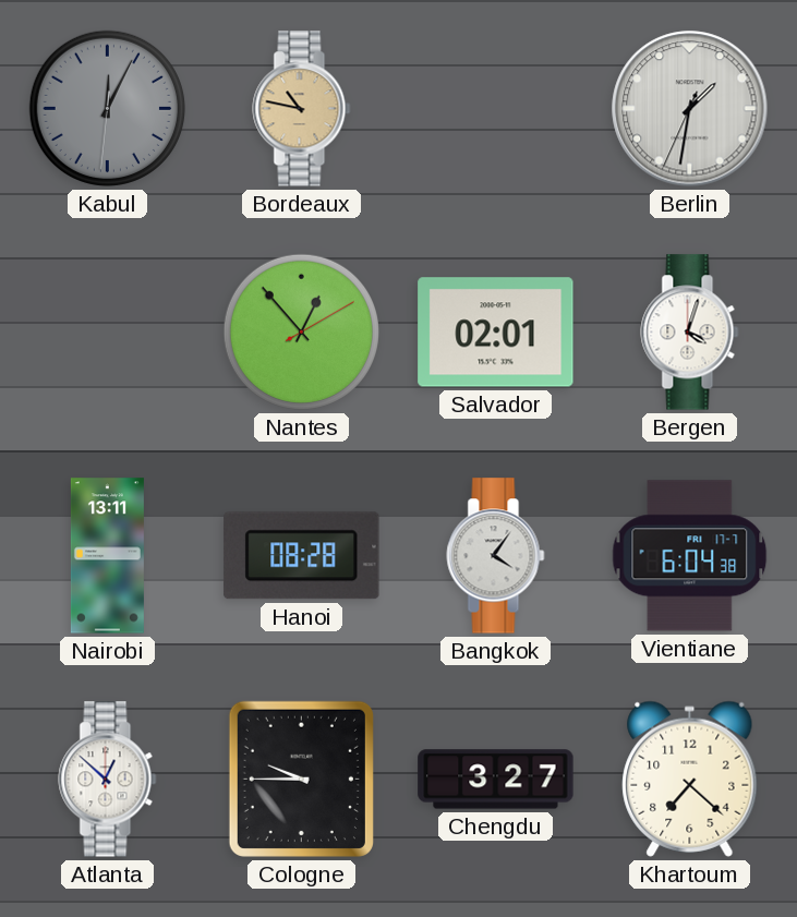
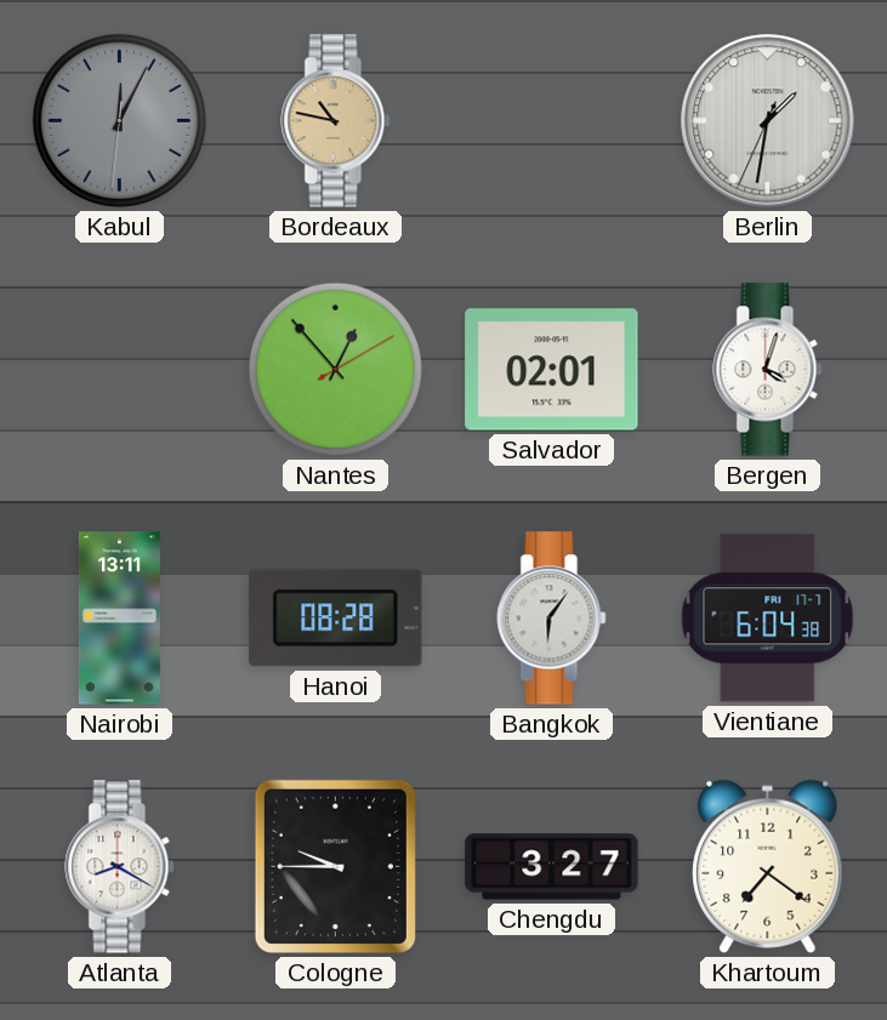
Bangkok: 4:06 -> 6:06
Atlanta: 12:52 -> 8:20
Khartoum: 7:22 -> 7:21
